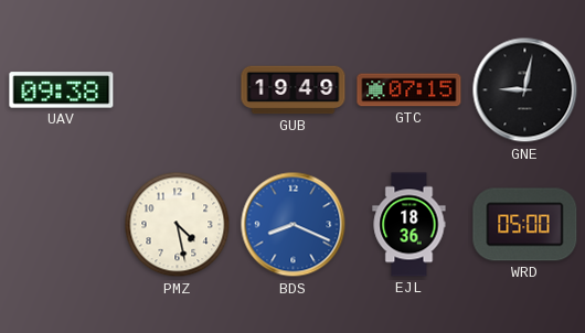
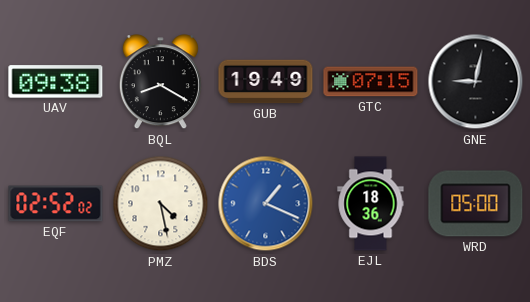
BQL: none -> 8:20
EQF: none -> 02:52
BDS: 8:19 -> 1:19
